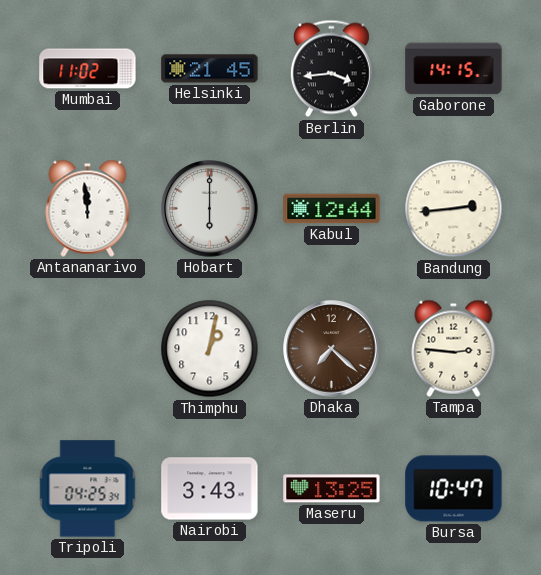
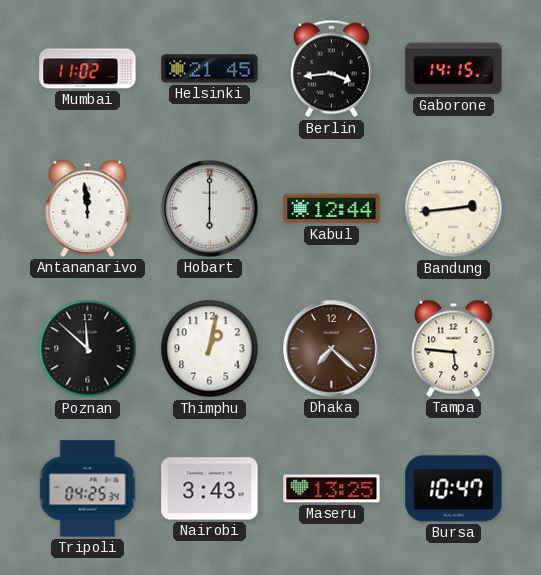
Poznan: none -> 11:52
Tampa: 2:46 -> 5:46
